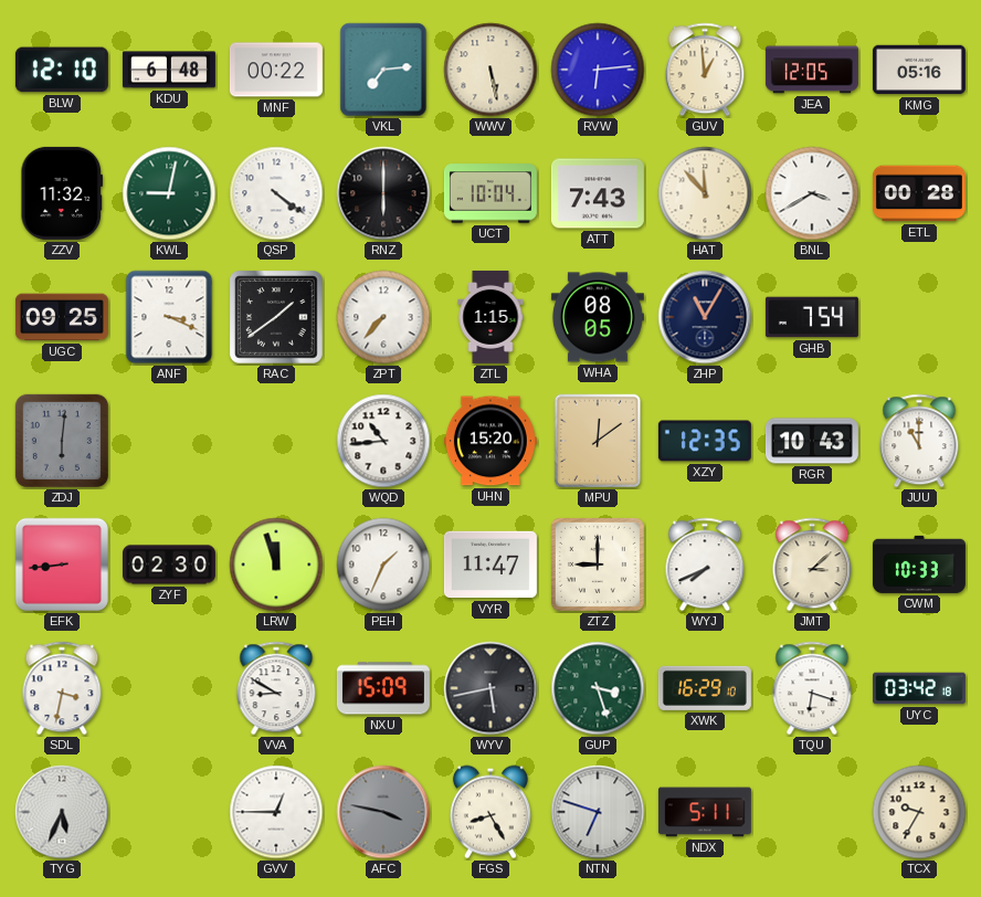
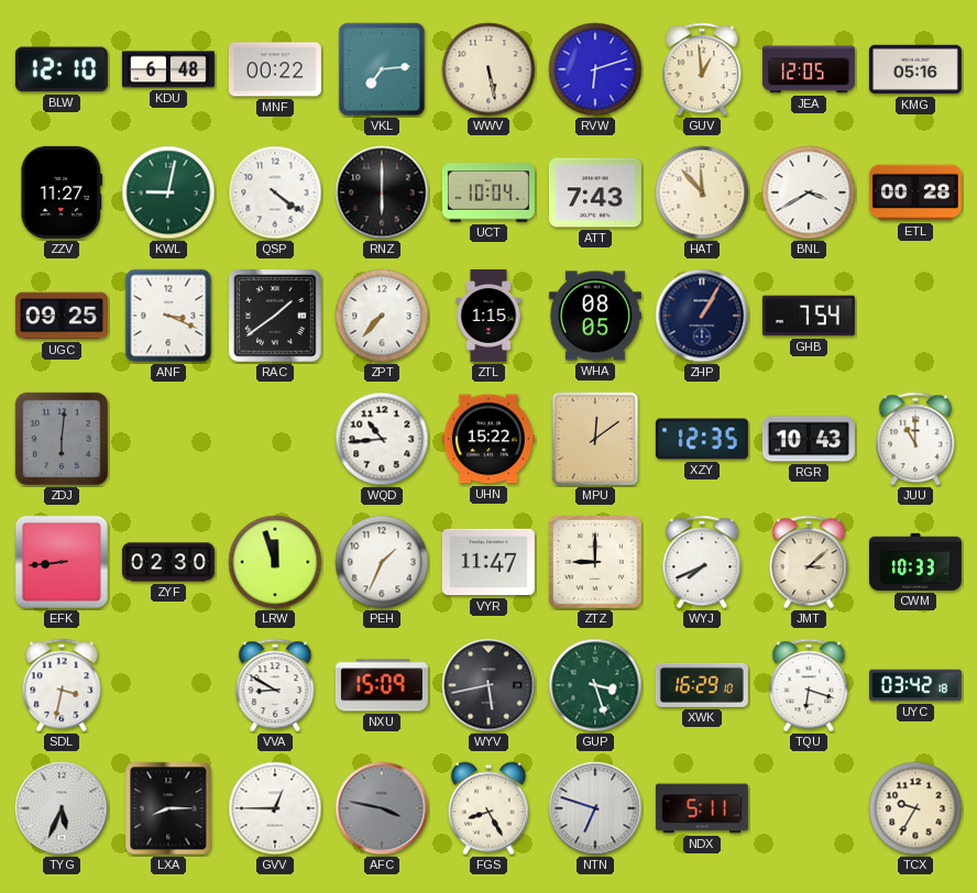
RVW: 6:14 -> 6:12
ZZV: 11:32 -> 11:27
ZHP: 11:05 -> 1:05
UHN: 15:20 -> 15:22
LXA: none -> 8:15
